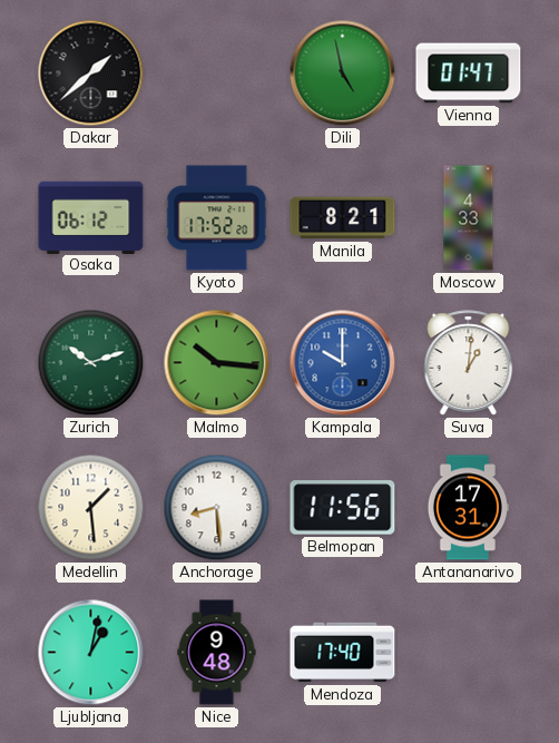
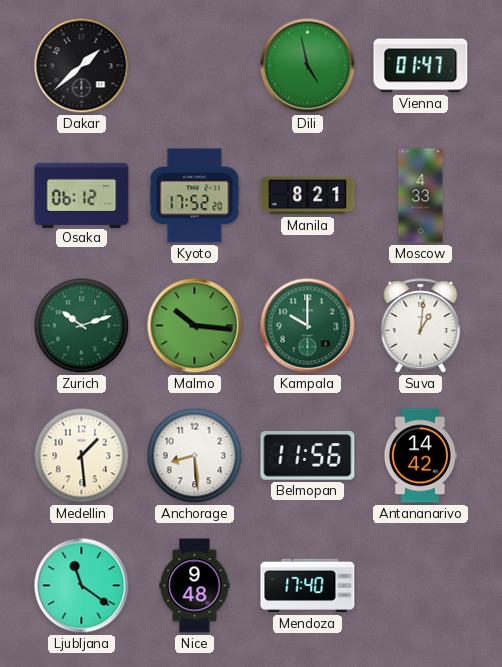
Kampala dial: blue -> green
Antananarivo: 17:31 -> 14:42
Ljubljana: 1:02 -> 11:21
